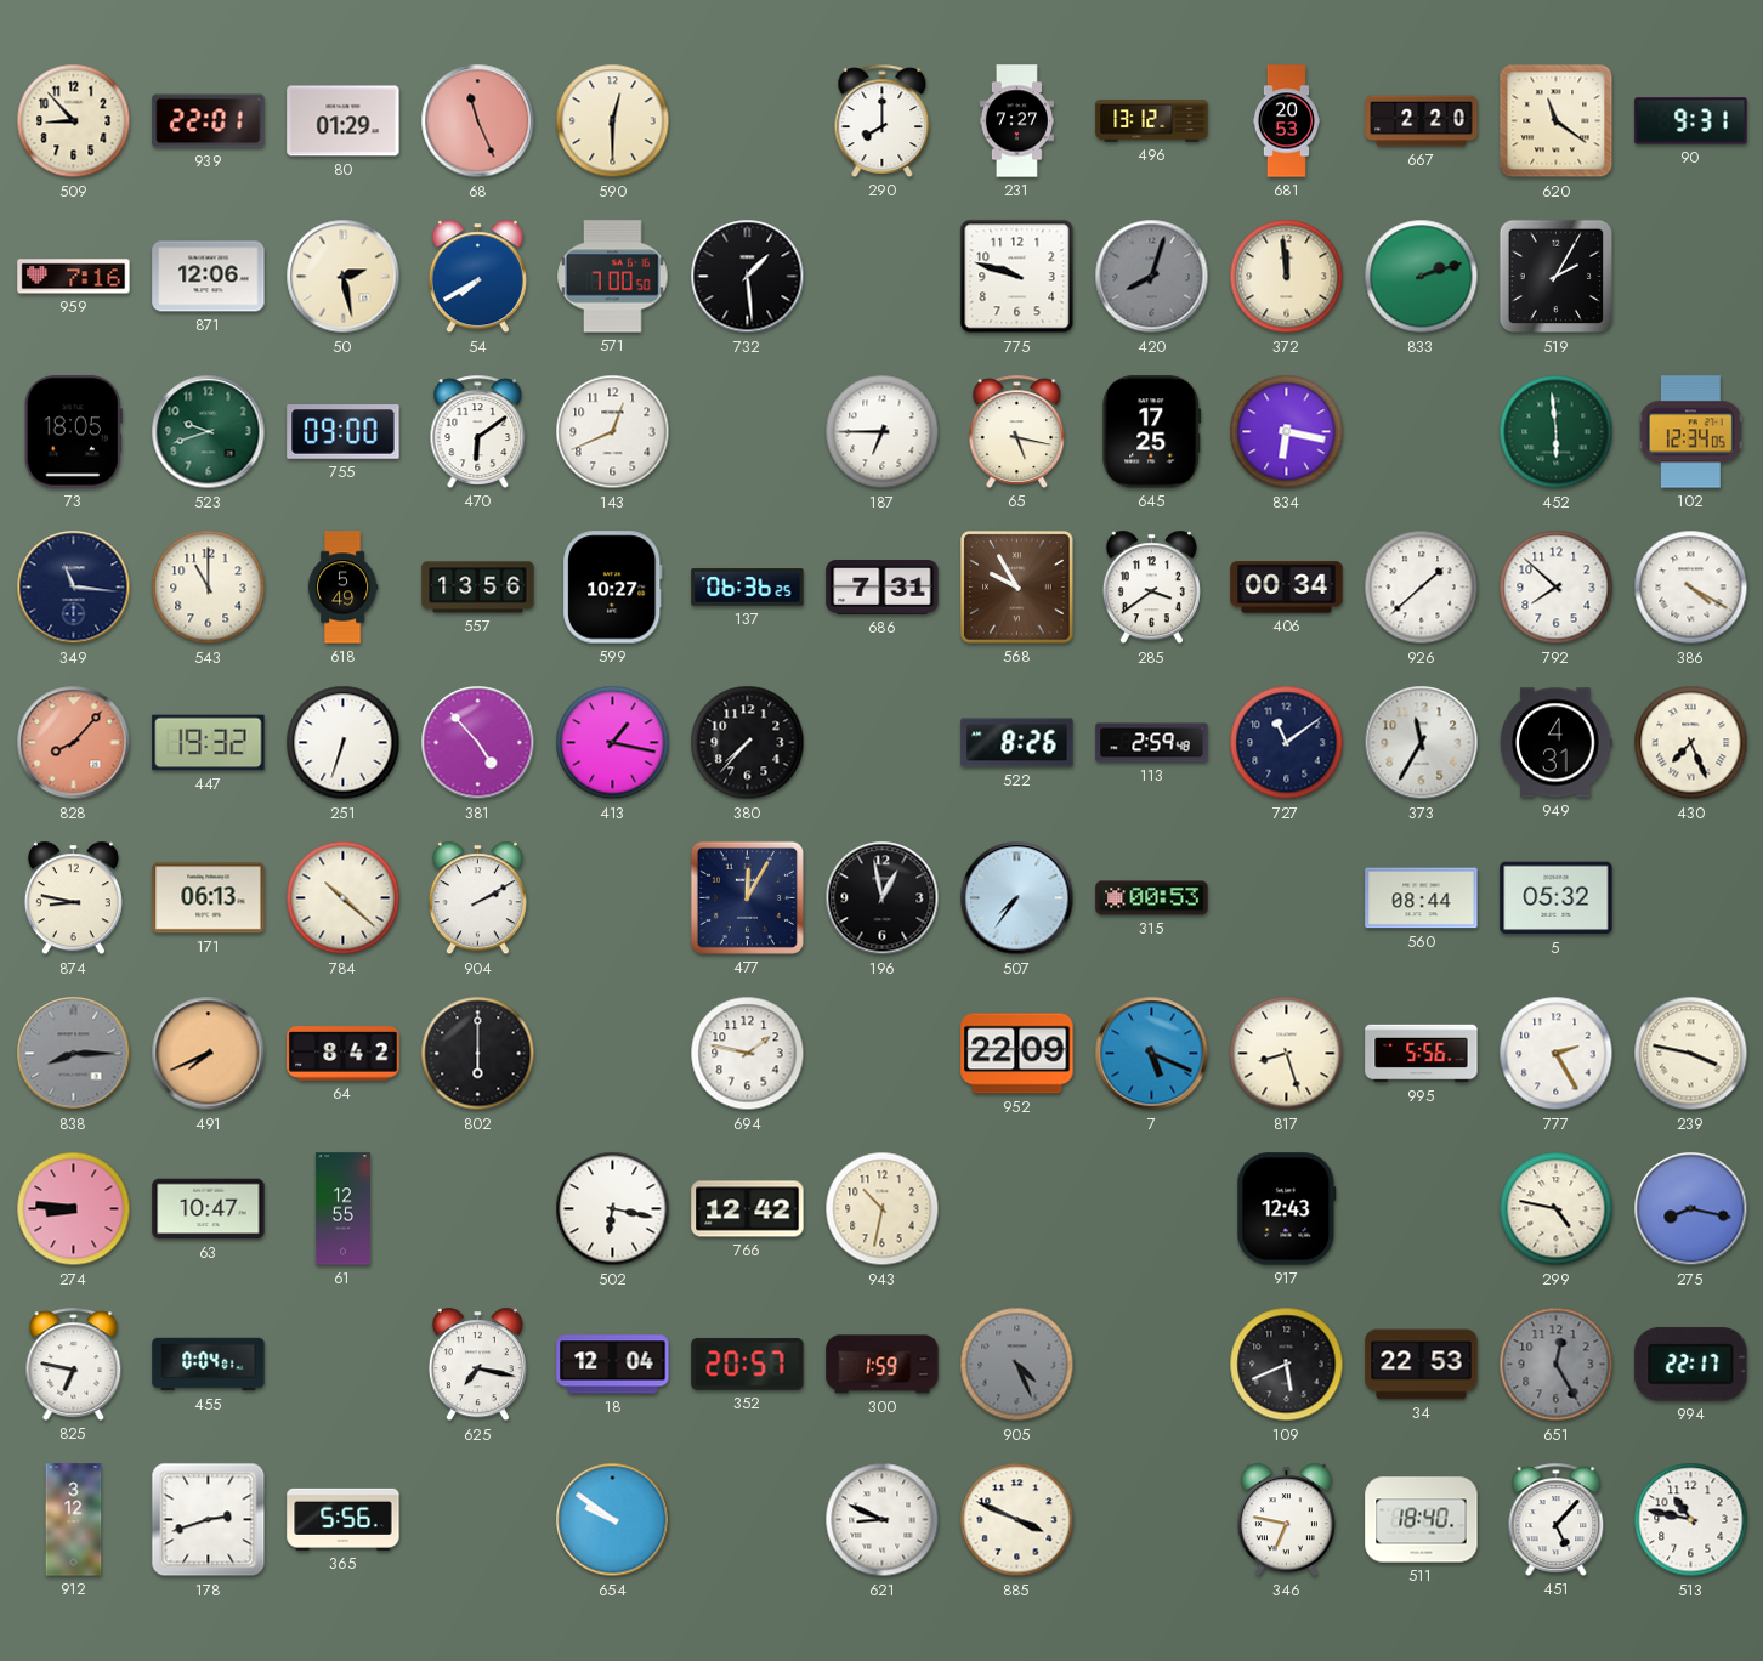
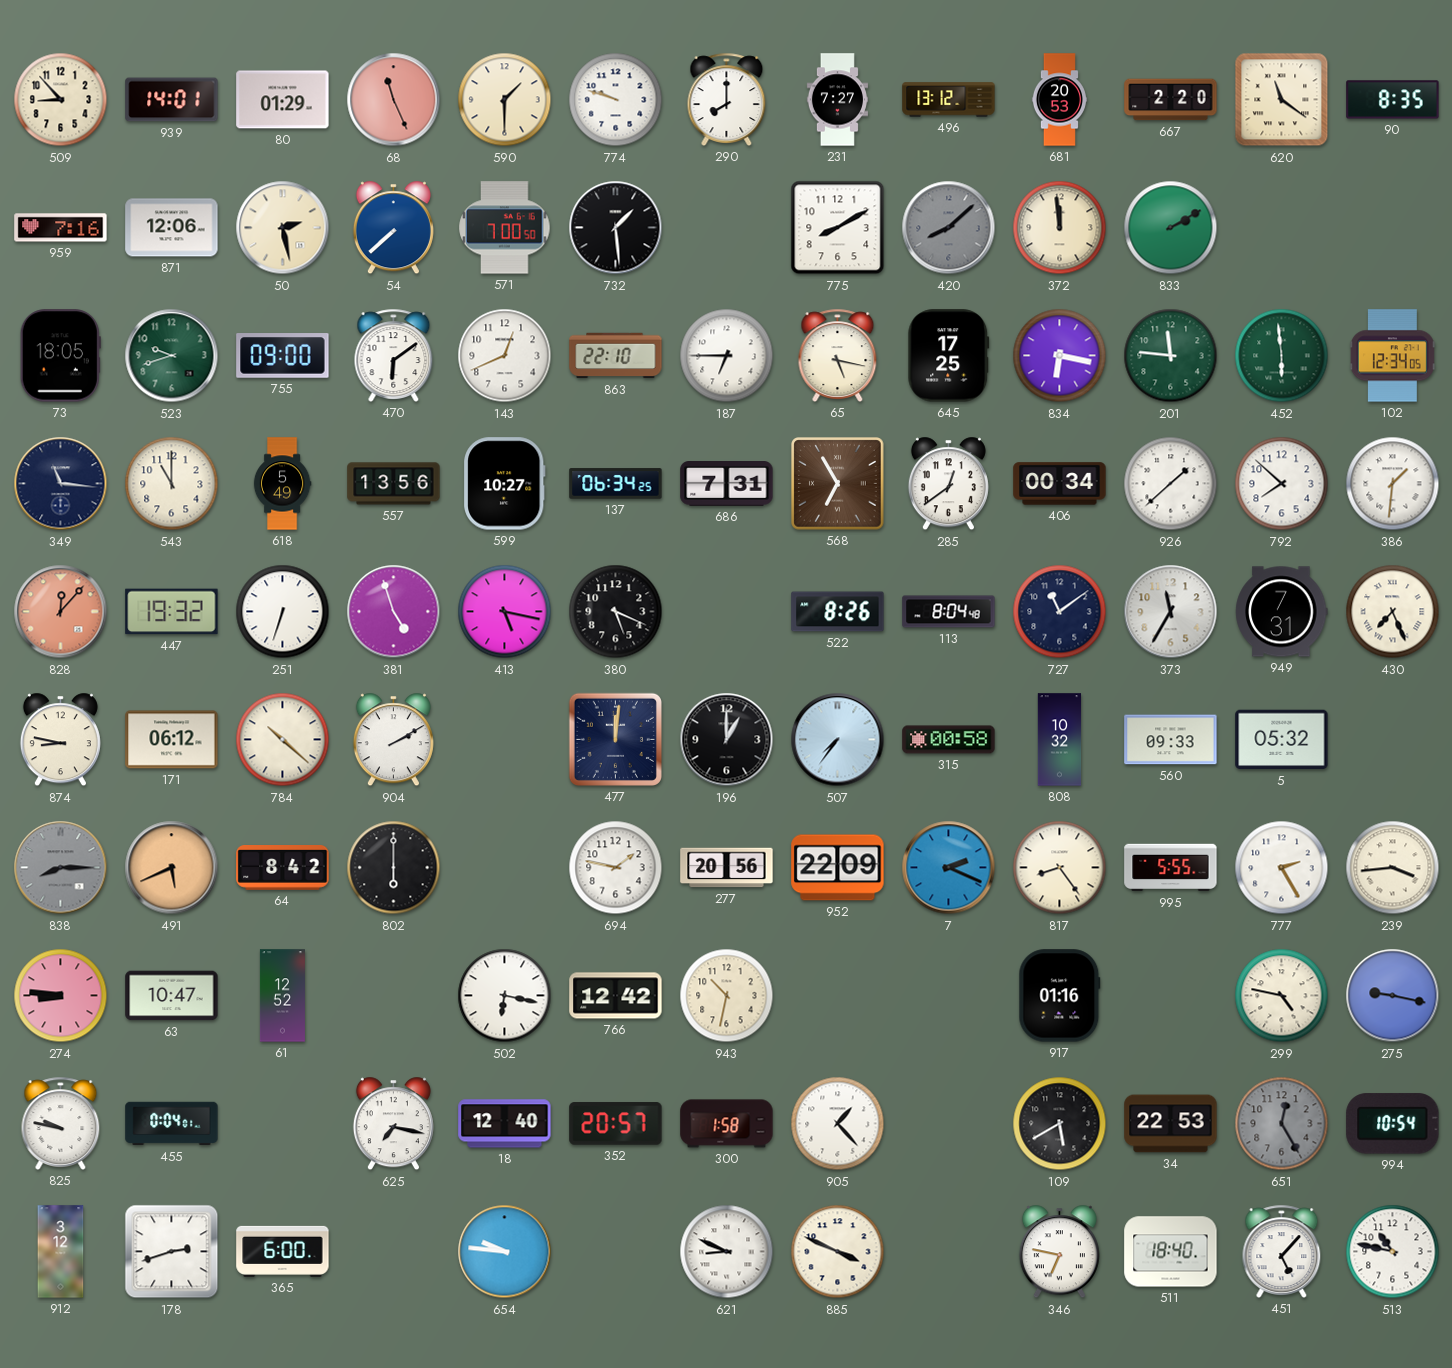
939: 22:01 -> 14:01
590: 12:30 -> 1:30
774: none -> 9:48
90: 9:31 -> 8:35
54: 7:40 -> 7:38
775: 9:48 -> 8:10
420: 8:03 -> 8:08
833: 2:12 -> 2:10
519: 2:05 -> none
863: none -> 22:10
201: none -> 11:46
137: 06:36 -> 06:34
568: 9:55 -> 6:55
285: 3:39 -> 12:39
386: 4:20 -> 1:31
828: 8:07 -> 12:07
381: 4:53 -> 4:57
413: 1:17 -> 5:17
380: 7:37 -> 5:19
113: 2:59 -> 8:04
949: 4:31 -> 7:31
171: 06:13 -> 06:12
477: 12:05 -> 12:01
196: 12:58 -> 1:00
315: 00:53 -> 00:58
808: none -> 10:32
560: 08:44 -> 09:33
491: 7:41 -> 5:41
277: none -> 20:56
7: 5:19 -> 2:19
817: 8:27 -> 8:24
995: 5:56 -> 5:55
239: 3:47 -> 3:44
61: 12:55 -> 12:52
917: 12:43 -> 01:16
275: 8:17 -> 9:17
825: 6:47 -> 9:47
18: 12:04 -> 12:40
300: 1:59 -> 1:58
905: 4:26 -> 1:23
905 dial: grey -> white
109: 5:41 -> 5:40
994: 22:17 -> 10:54
365: 5:56 -> 6:00
654: 9:51 -> 9:46
